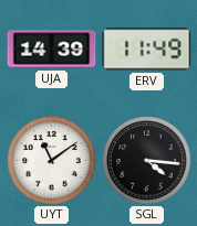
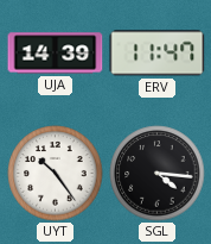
ERV: 11:49 -> 11:47
UYT: 11:09 -> 10:24
